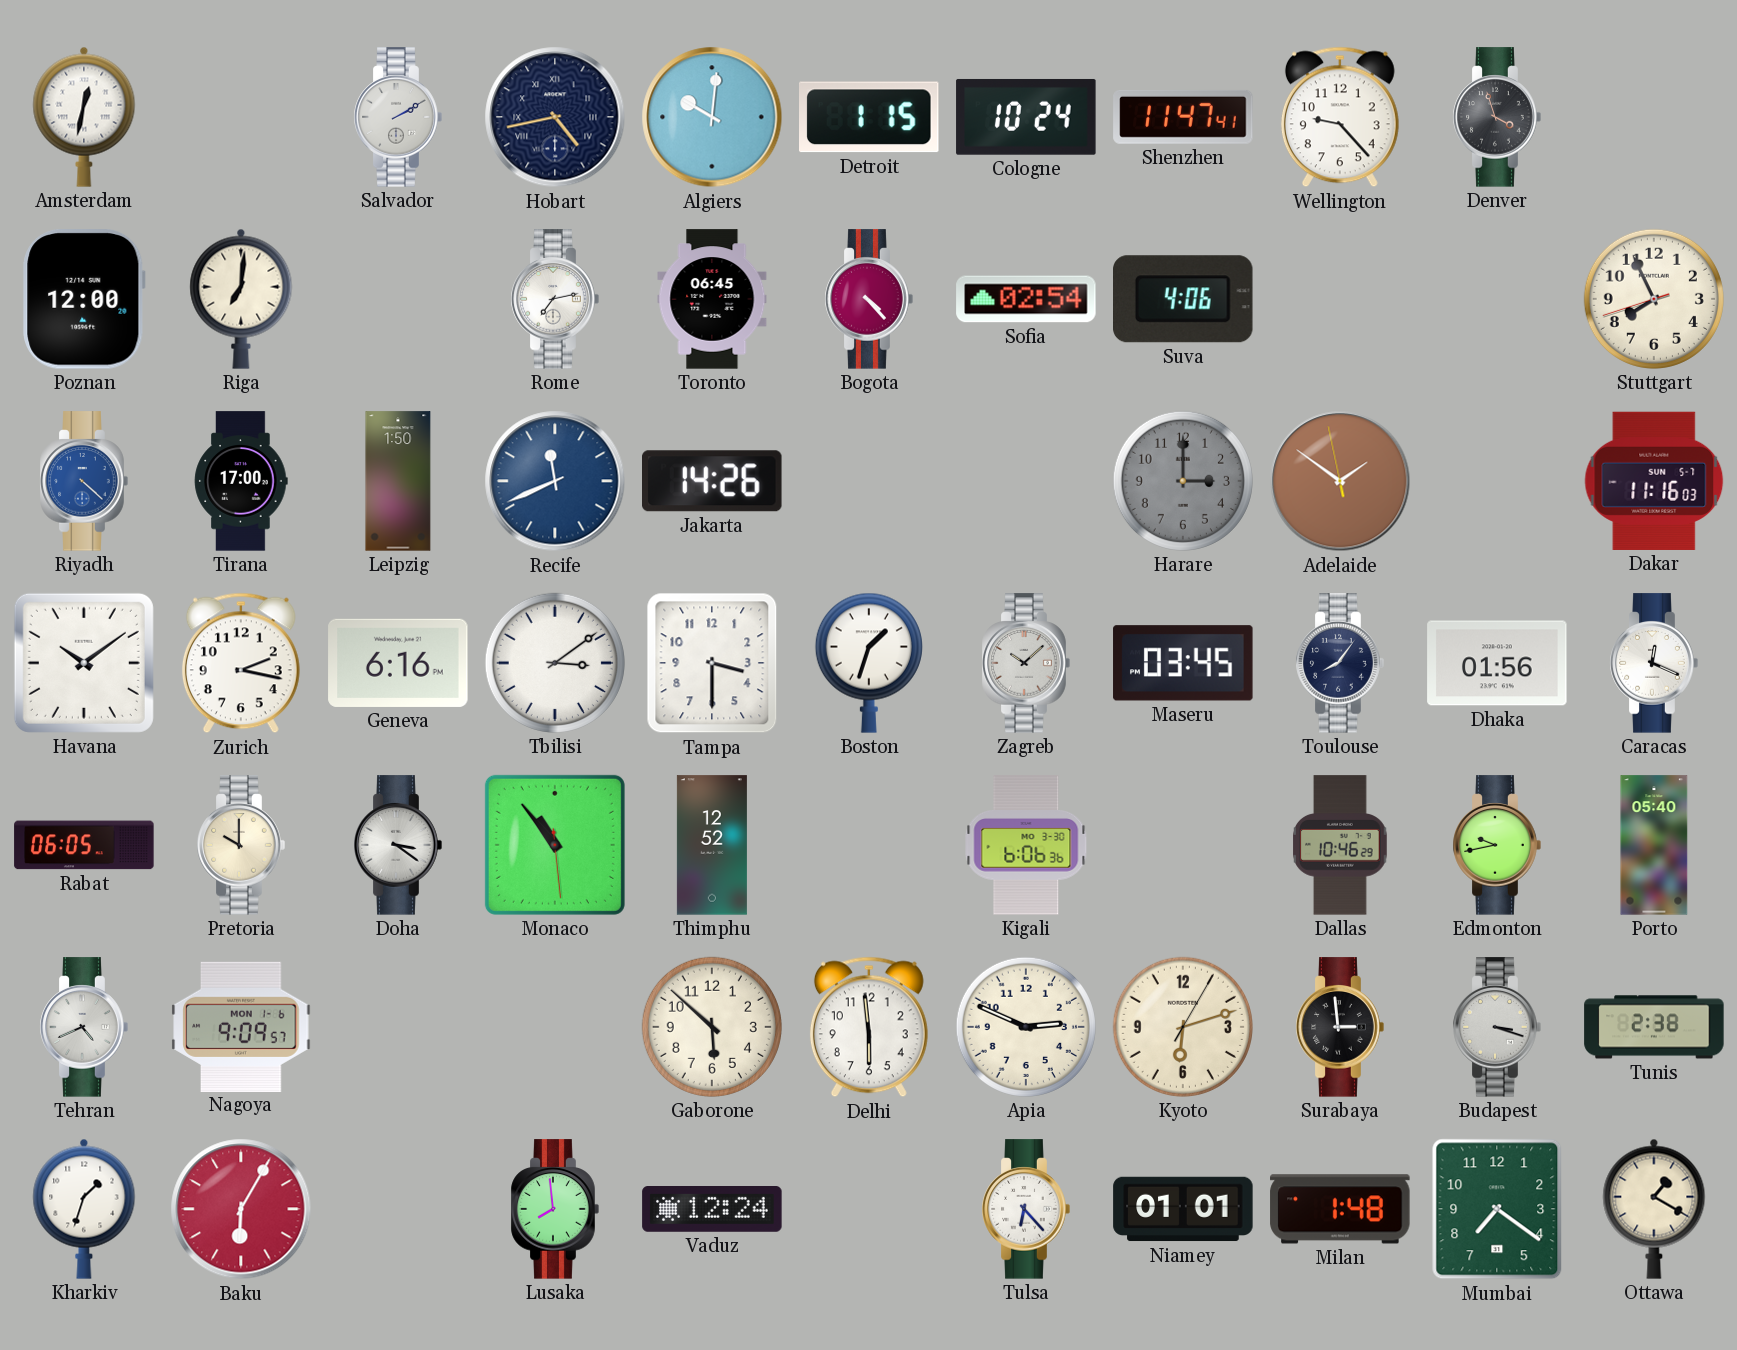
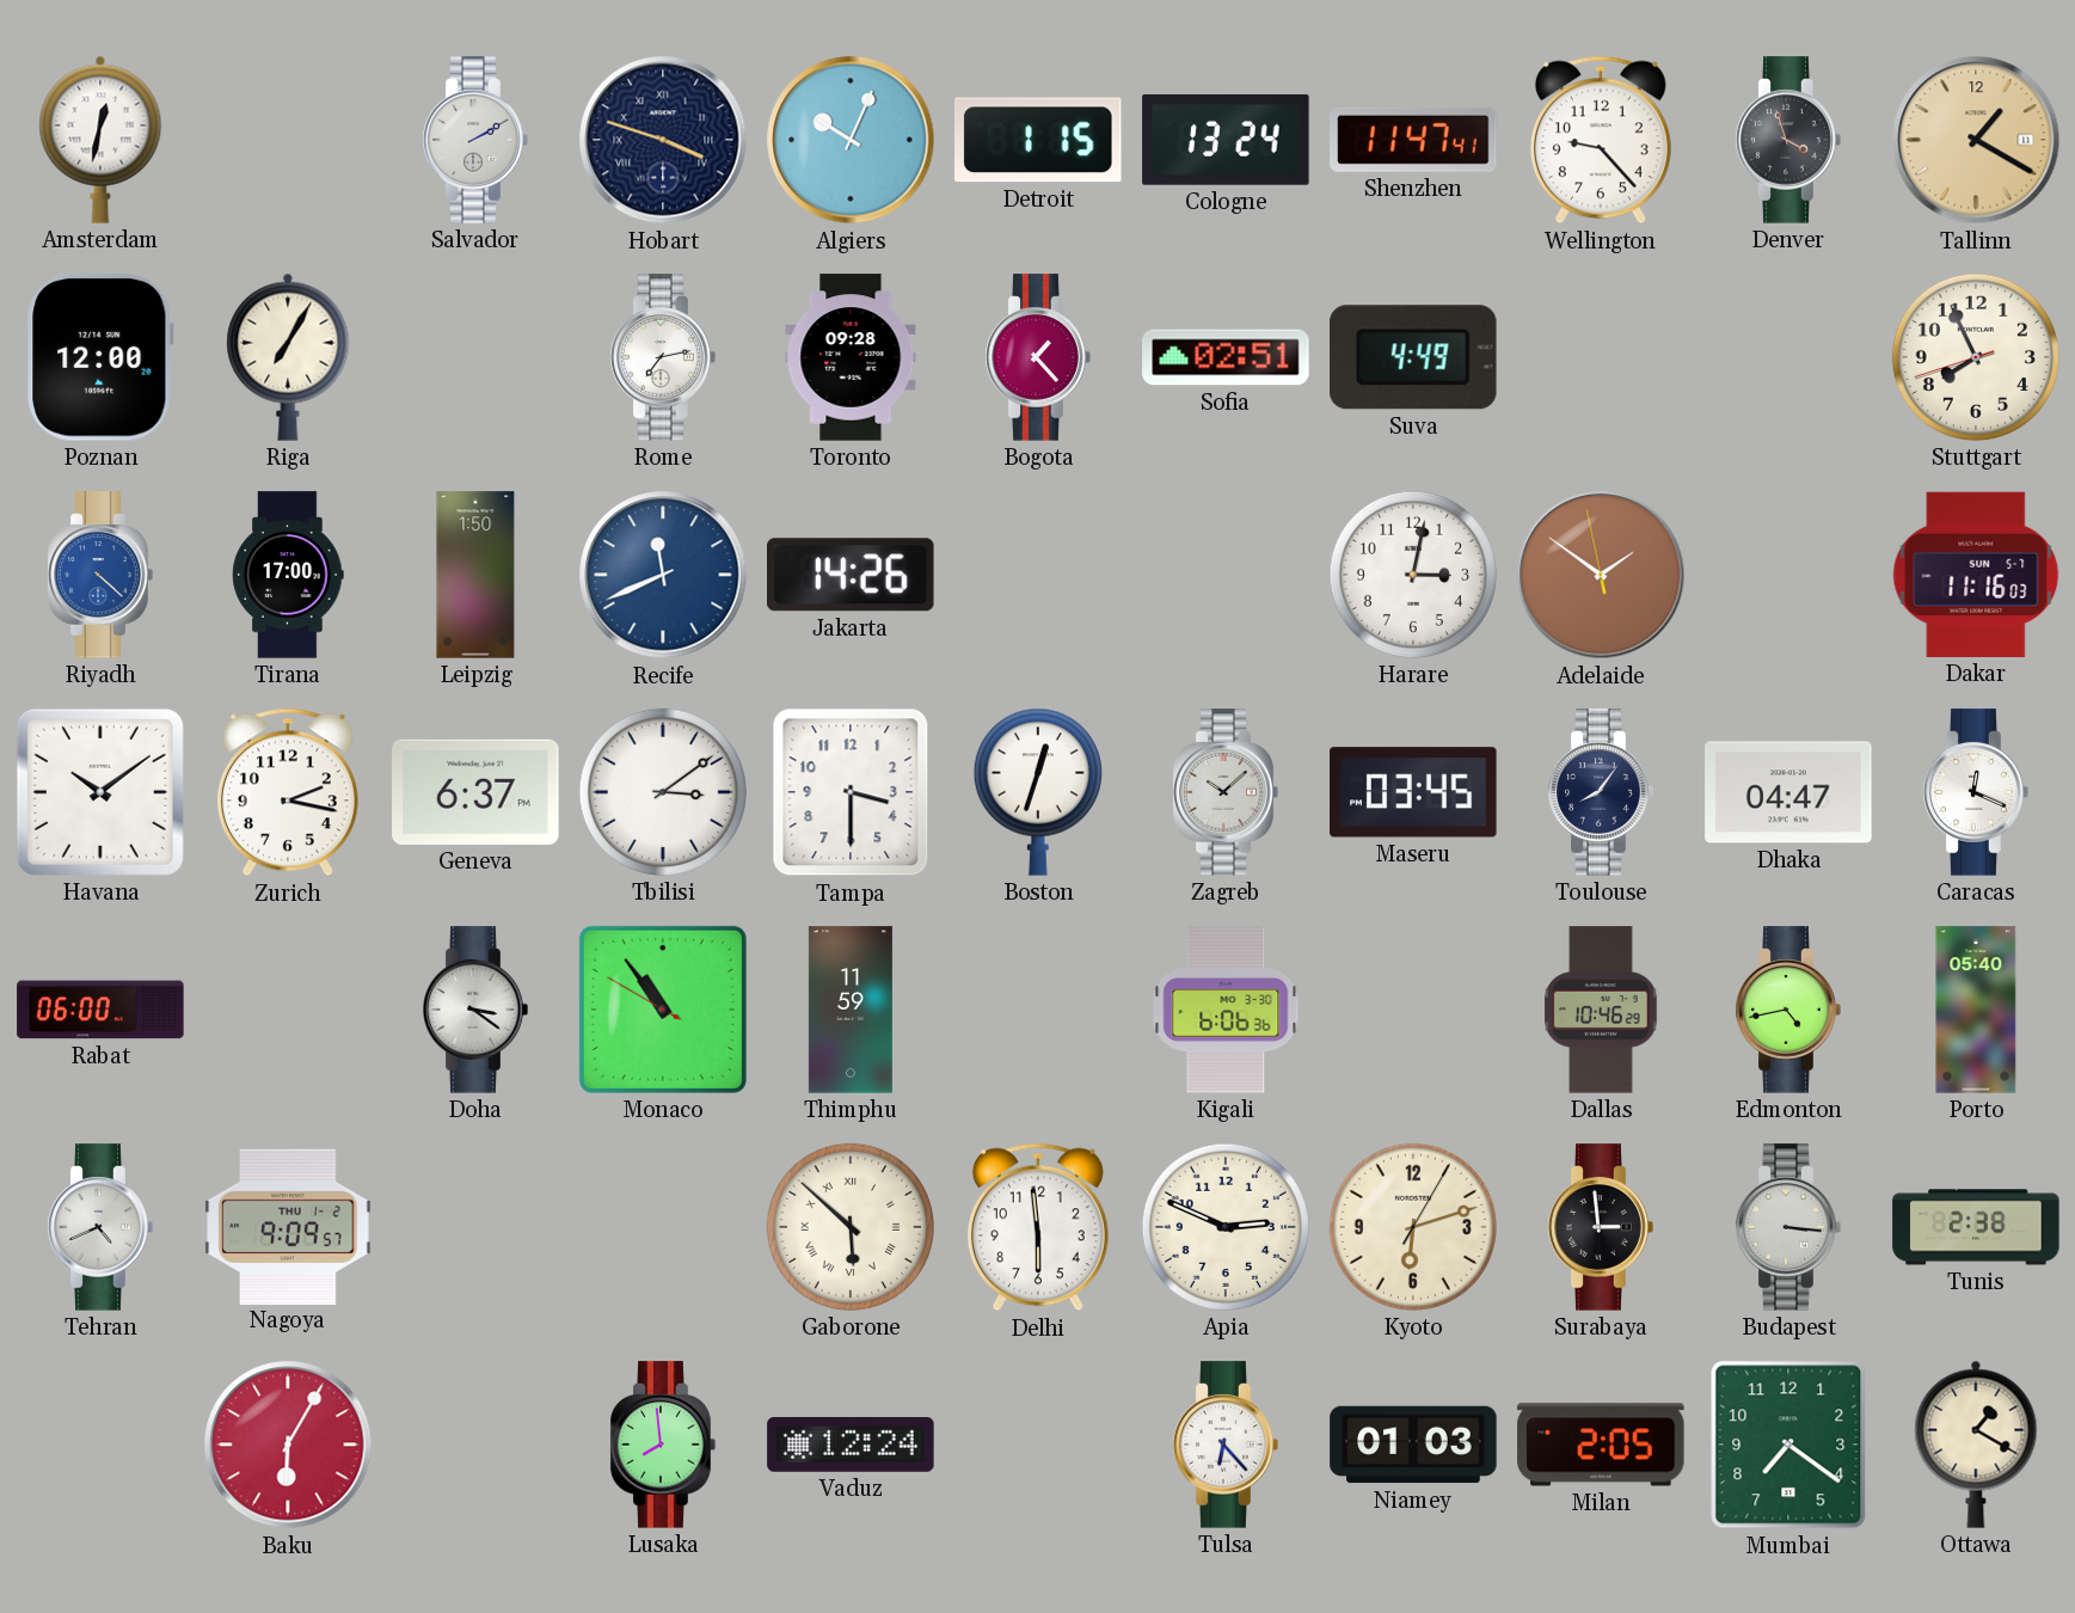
Hobart: 4:43 -> 3:48
Algiers: 10:01 -> 10:04
Cologne: 10:24 -> 13:24
Tallinn: none -> 1:20
Riga: 7:01 -> 7:05
Toronto: 06:45 -> 09:28
Bogota: 4:23 -> 1:23
Sofia: 02:54 -> 02:51
Suva: 4:06 -> 4:49
Harare: 3:00 -> 3:02
Harare dial: grey -> white
Geneva: 6:16 -> 6:37
Boston: 1:33 -> 12:33
Dhaka: 01:56 -> 04:47
Rabat: 06:05 -> 06:00
Pretoria: 10:00 -> none
Monaco: 10:53:29 -> 10:53:50
Thimphu: 12:52 -> 11:59
Edmonton: 9:43 -> 4:43
Nagoya date: MON 1-6 -> THU 1-2
Gaborone numerals: Arabic -> Roman
Budapest: 3:18 -> 3:16
Kharkiv: 1:33 -> none
Niamey: 01:01 -> 01:03
Milan: 1:48 -> 2:05
